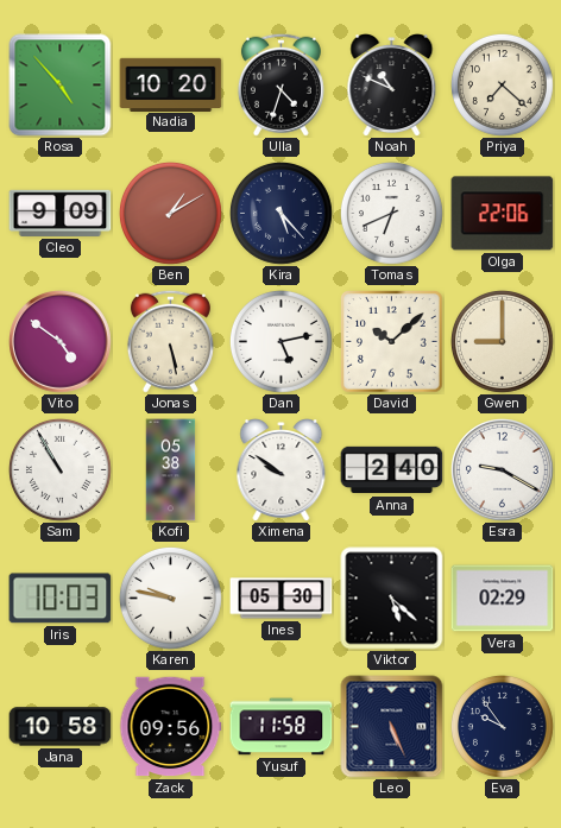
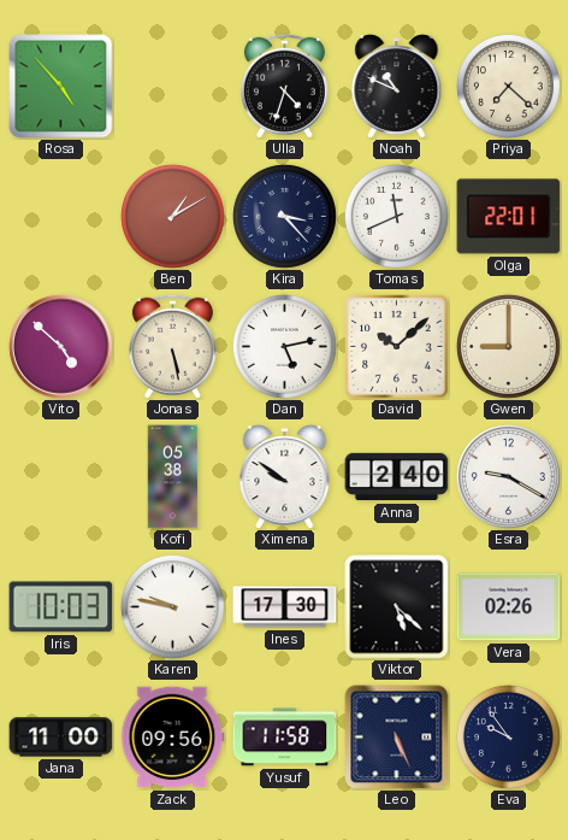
Nadia: 10:20 -> none
Cleo: 9:09 -> none
Kira: 5:23 -> 3:23
Tomas: 6:41 -> 11:41
Olga: 22:06 -> 22:01
Vito: 4:51 -> 4:52
Sam: 10:55 -> none
Ines: 05:30 -> 17:30
Vera: 02:29 -> 02:26
Jana: 10:58 -> 11:00
